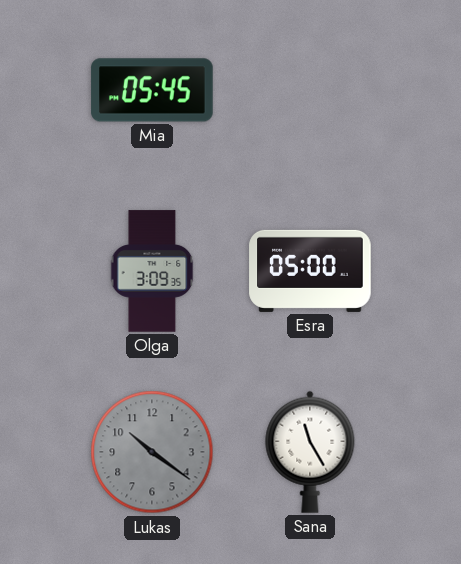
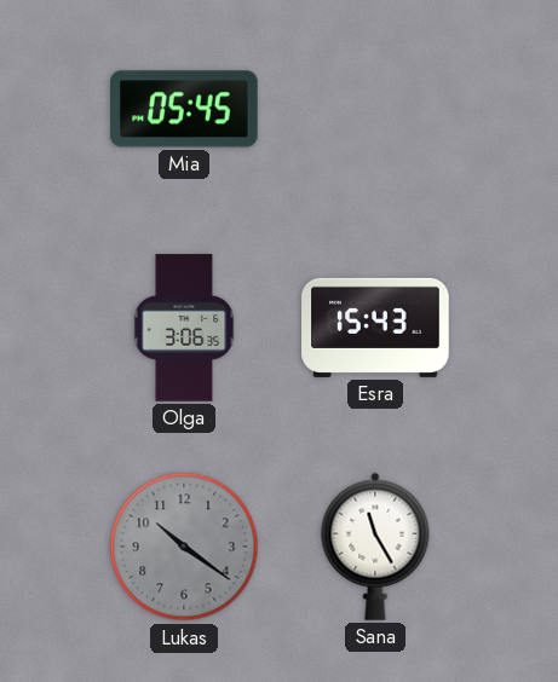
Olga: 3:09 -> 3:06
Esra: 05:00 -> 15:43
